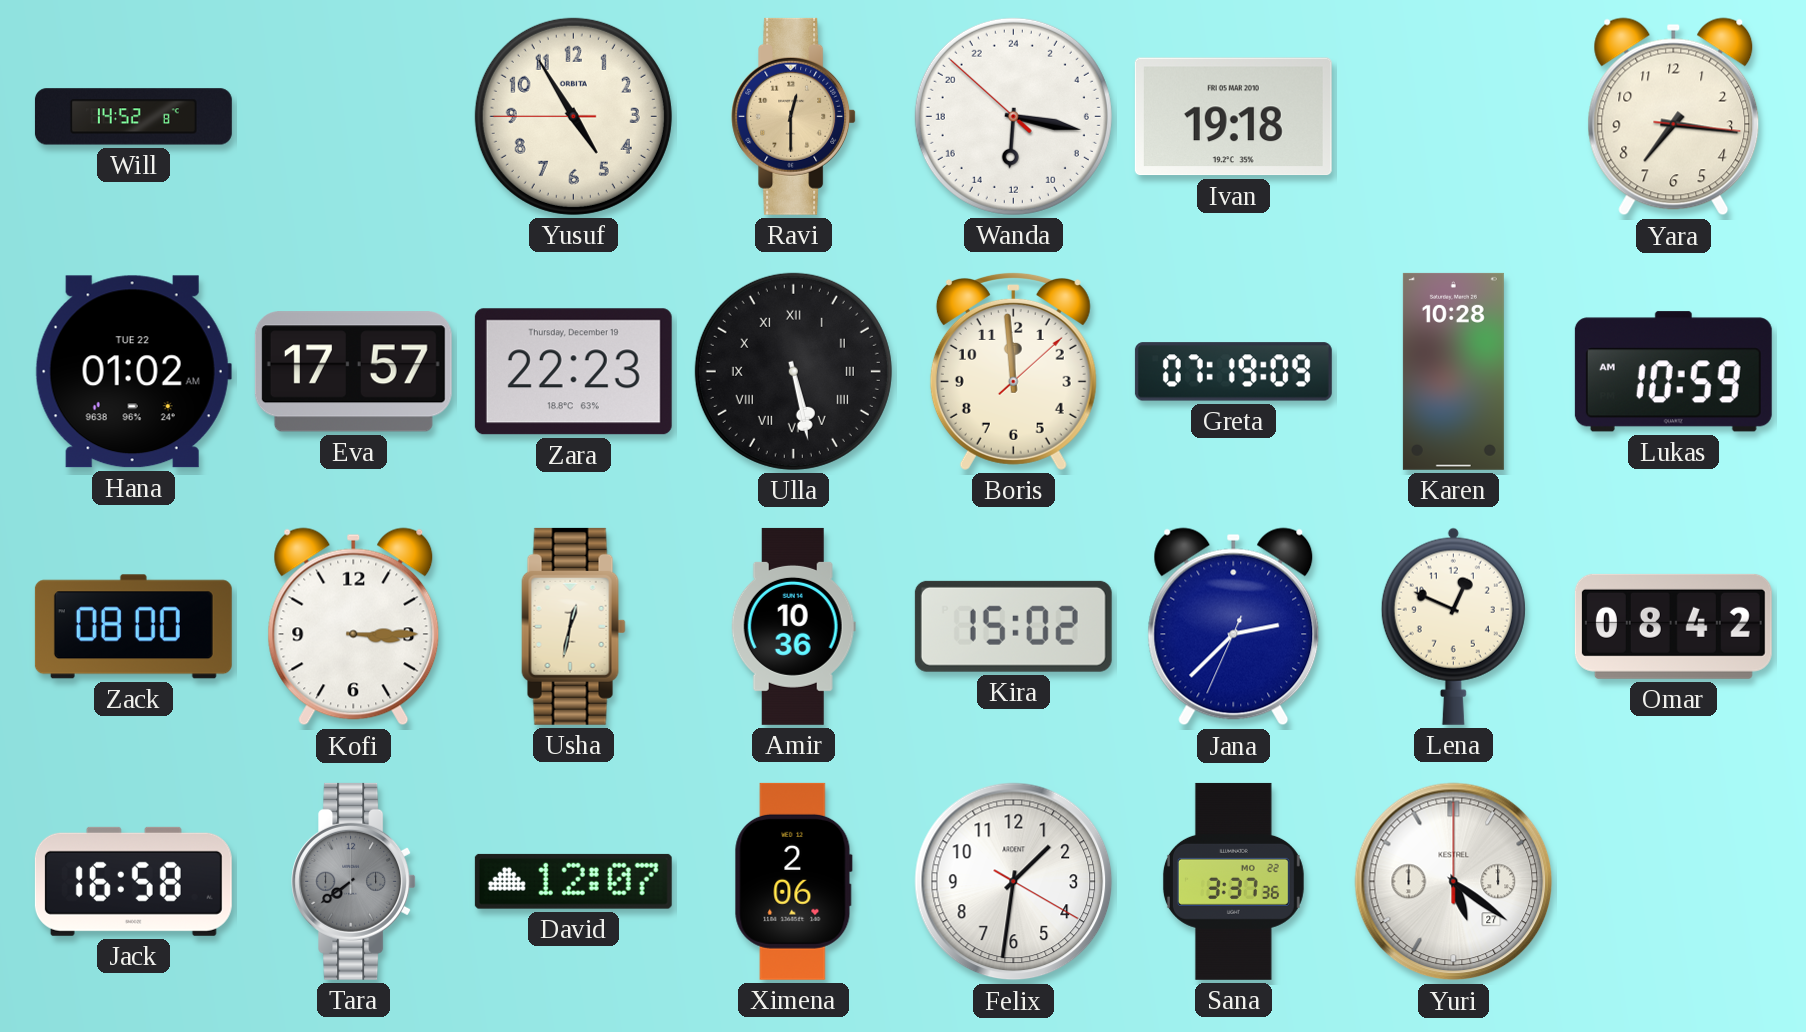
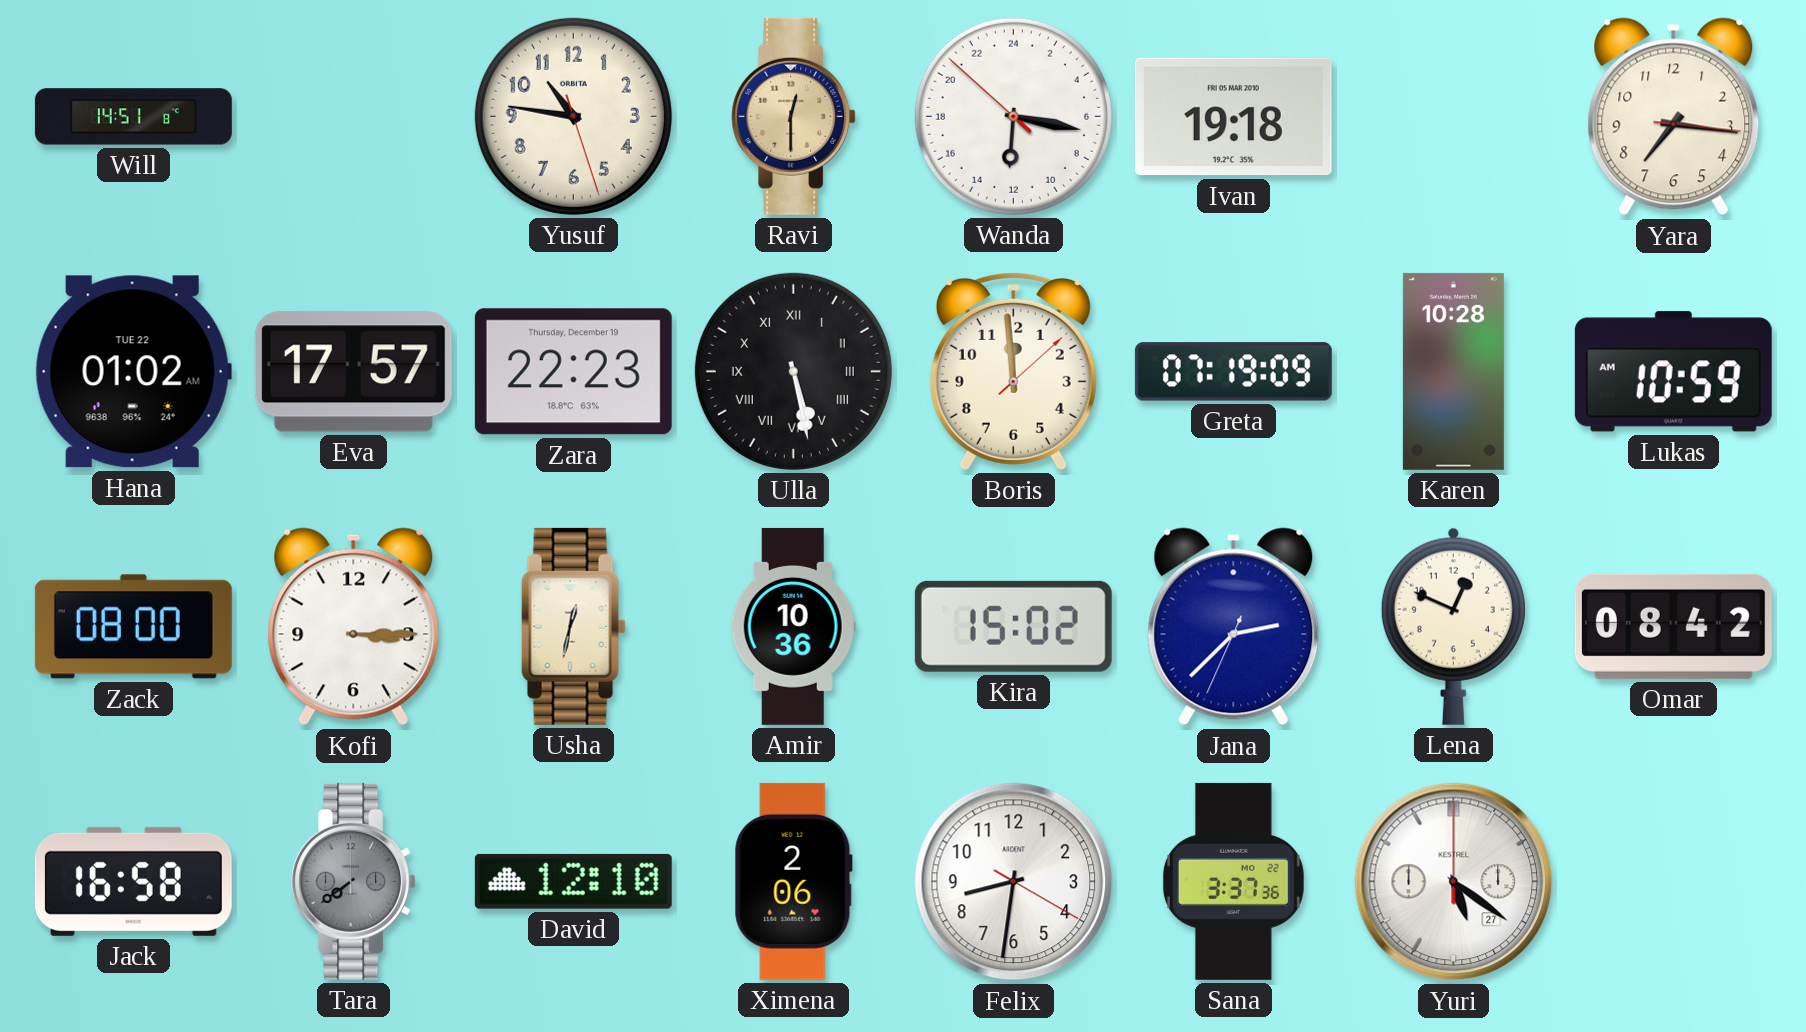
Will: 14:52 -> 14:51
Yusuf: 4:54 -> 10:46
David: 12:07 -> 12:10
Felix: 1:31 -> 8:31
